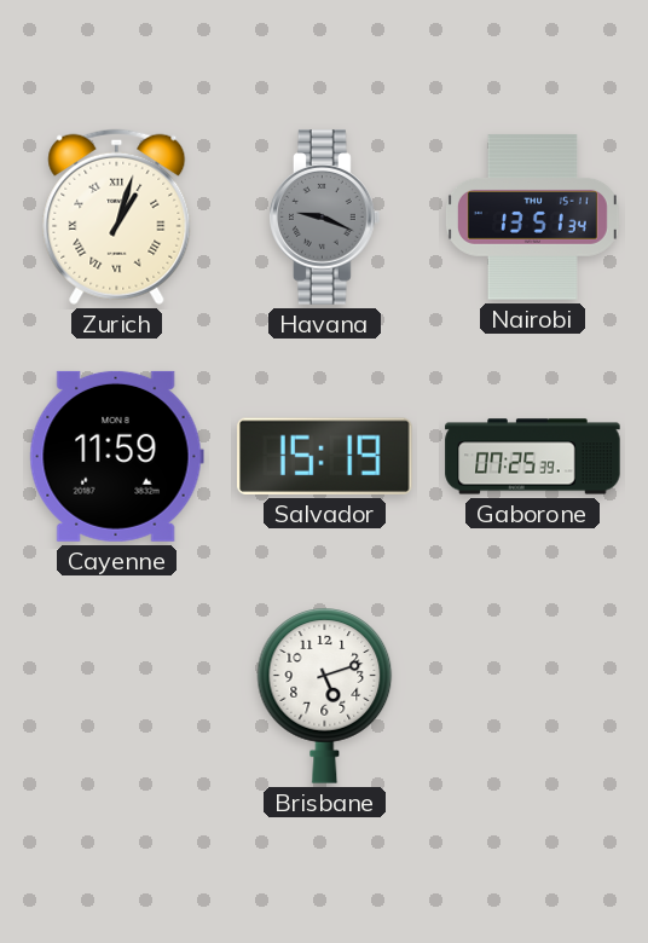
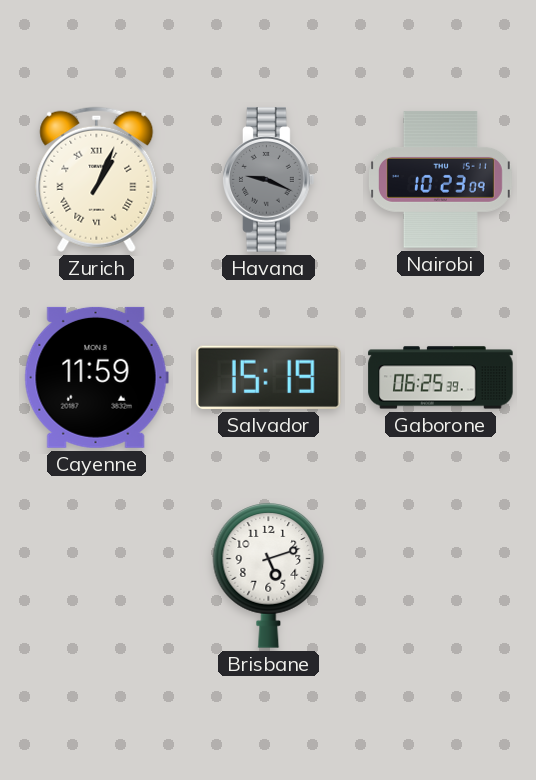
Zurich: 1:03 -> 1:04
Nairobi: 13:51 -> 10:23
Gaborone: 07:25 -> 06:25
